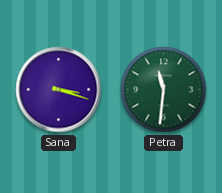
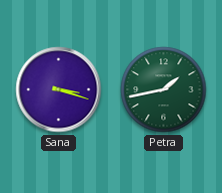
Petra: 11:31 -> 1:43
